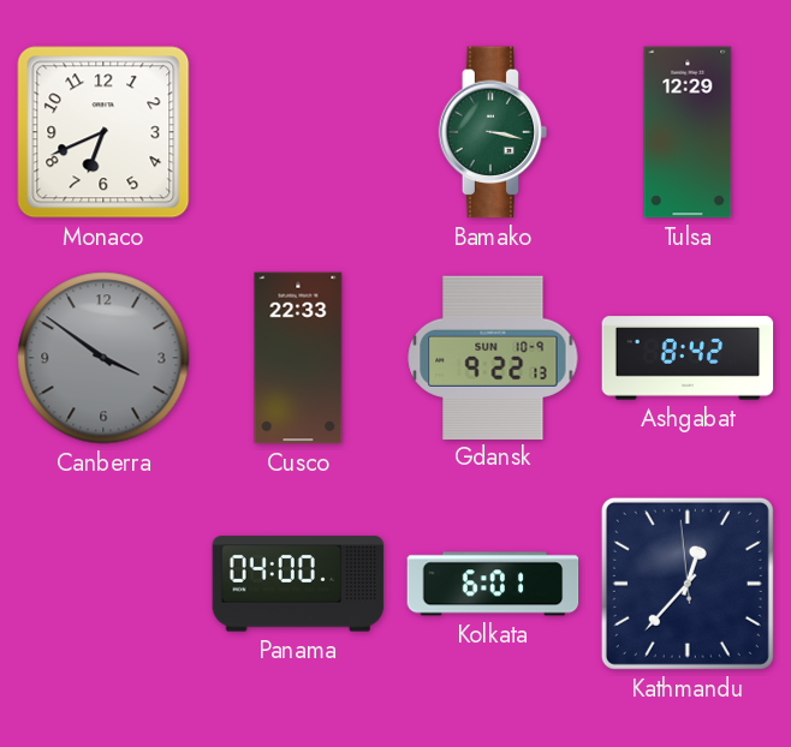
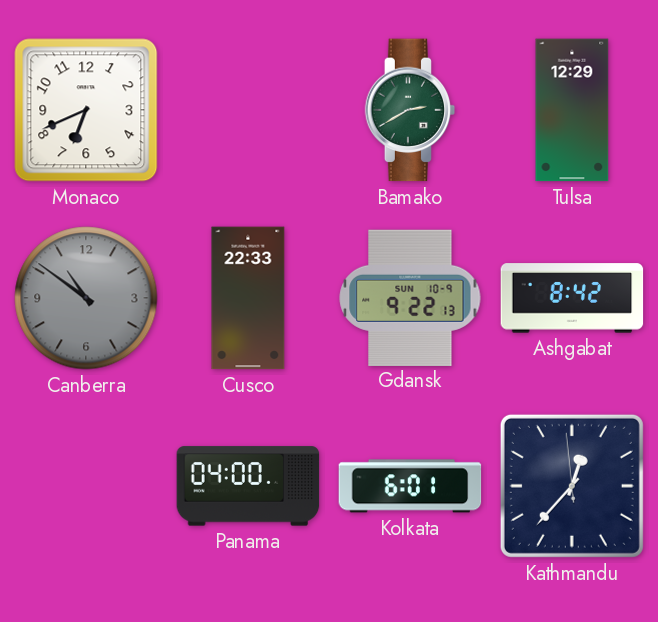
Bamako: 3:17 -> 2:40
Canberra: 3:51 -> 10:51
